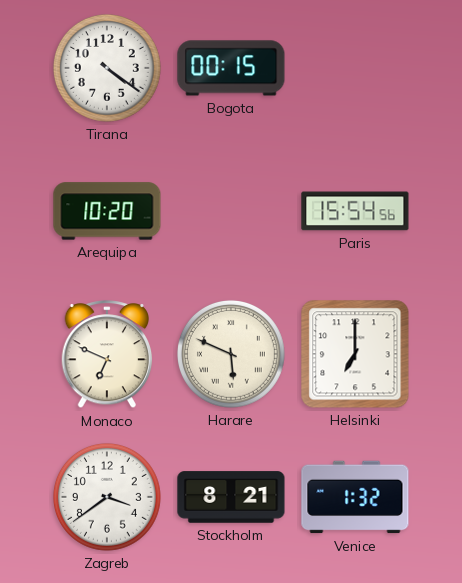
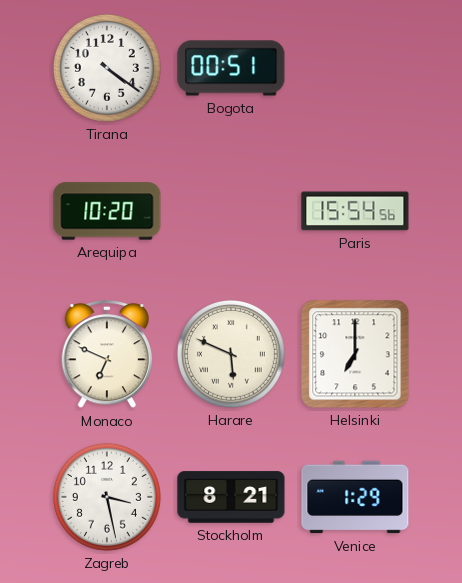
Bogota: 00:15 -> 00:51
Zagreb: 3:39 -> 3:28
Venice: 1:32 -> 1:29
